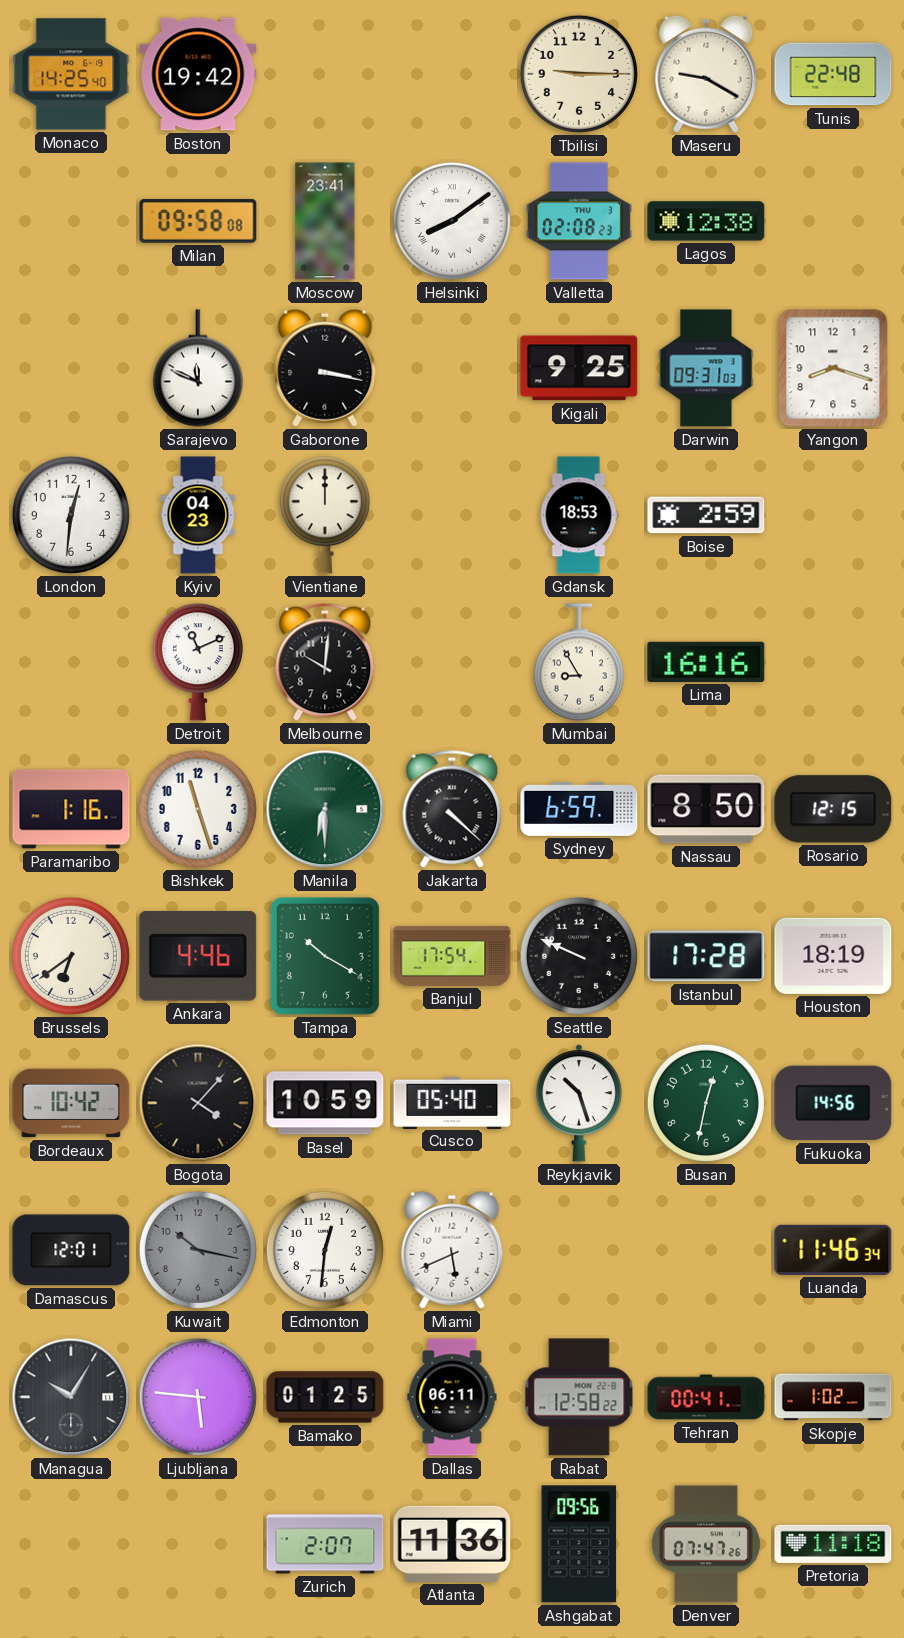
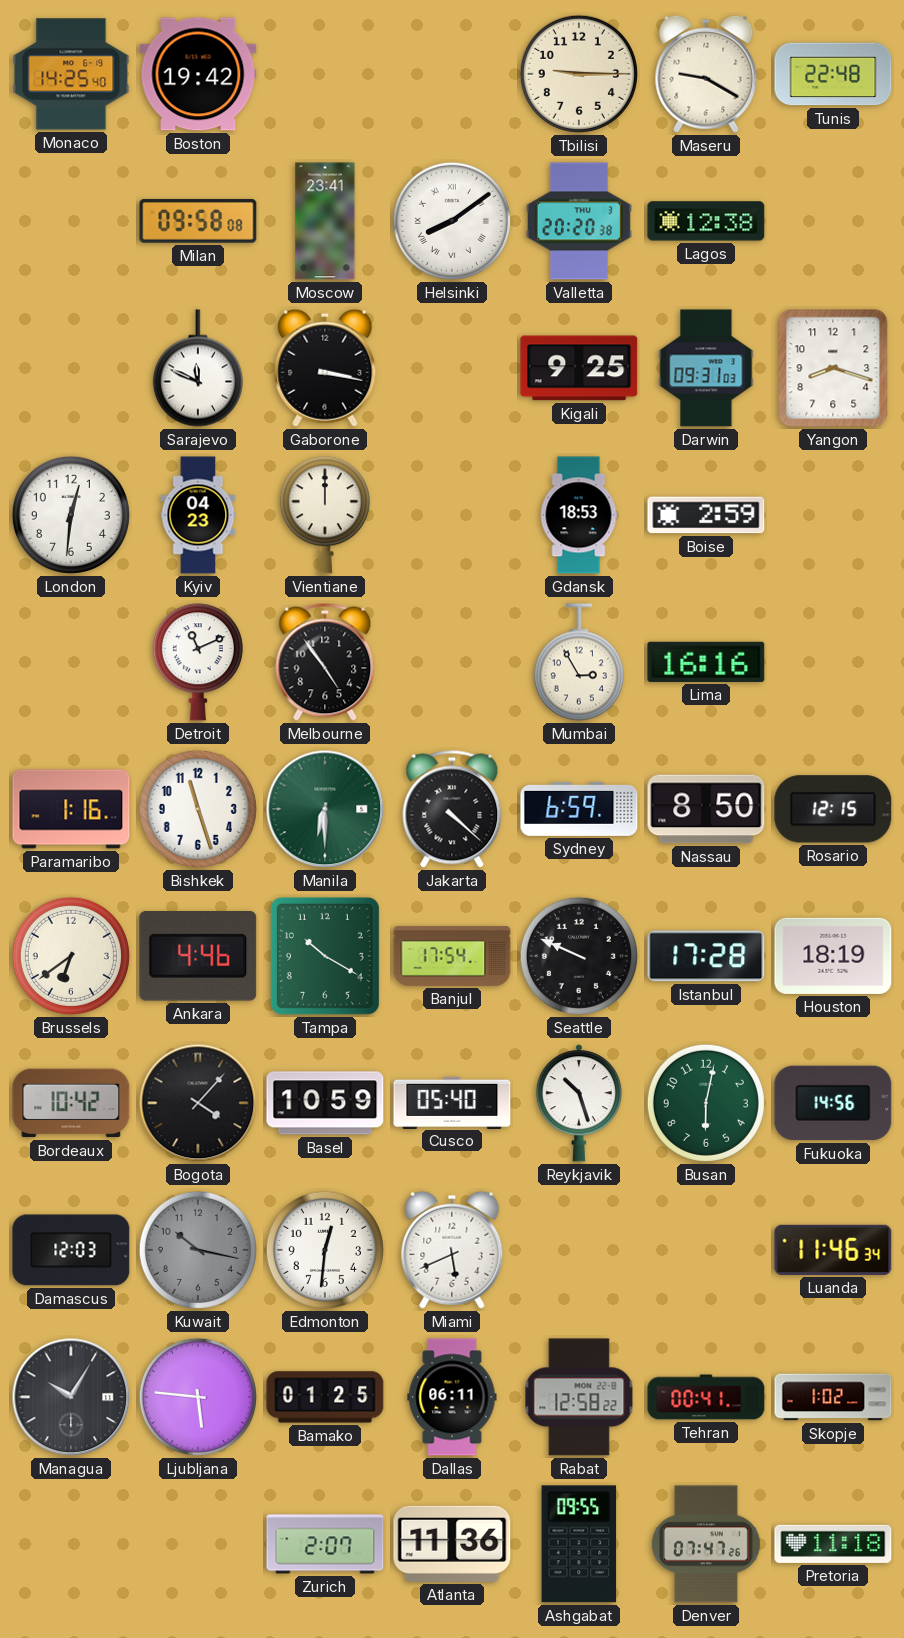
Valletta: 02:08 -> 20:20
Melbourne: 10:01 -> 4:54
Mumbai: 8:55 -> 2:55
Busan: 12:32 -> 6:02
Damascus: 12:01 -> 12:03
Ashgabat: 09:56 -> 09:55
